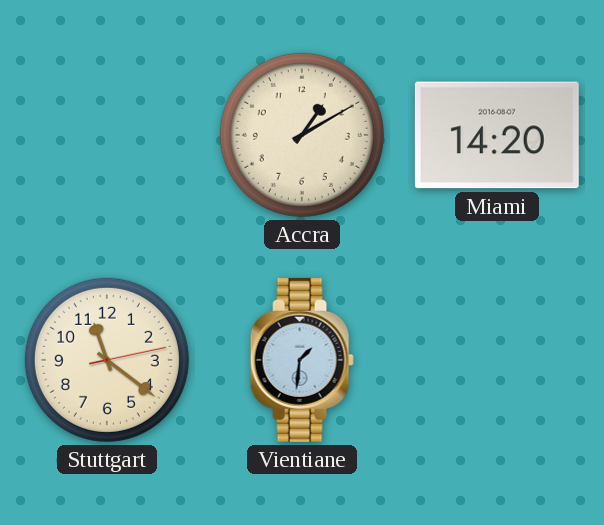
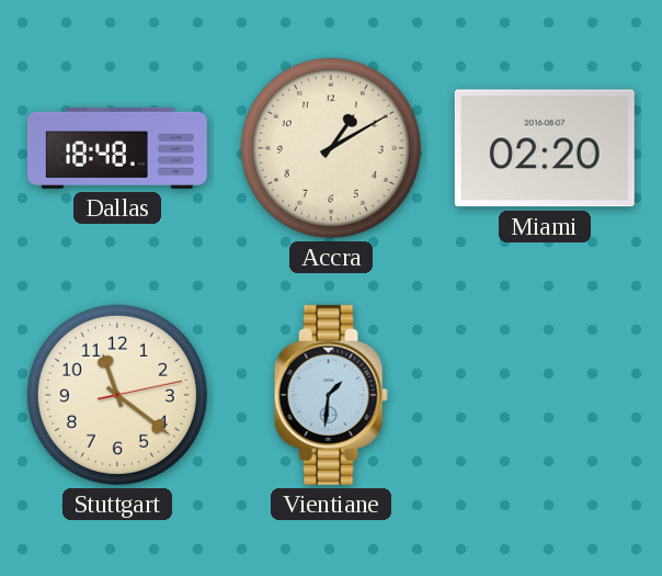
Dallas: none -> 18:48
Miami: 14:20 -> 02:20
